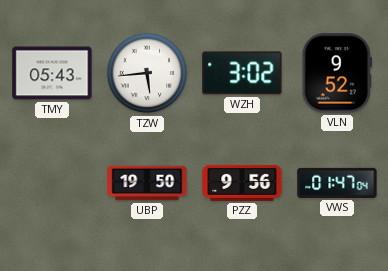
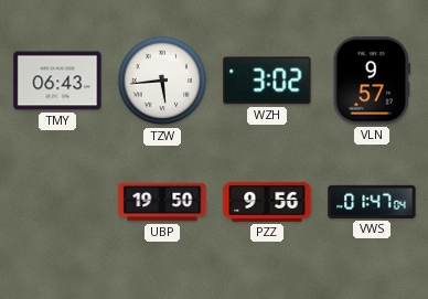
TMY: 05:43 -> 06:43
VLN: 9:52 -> 9:57
